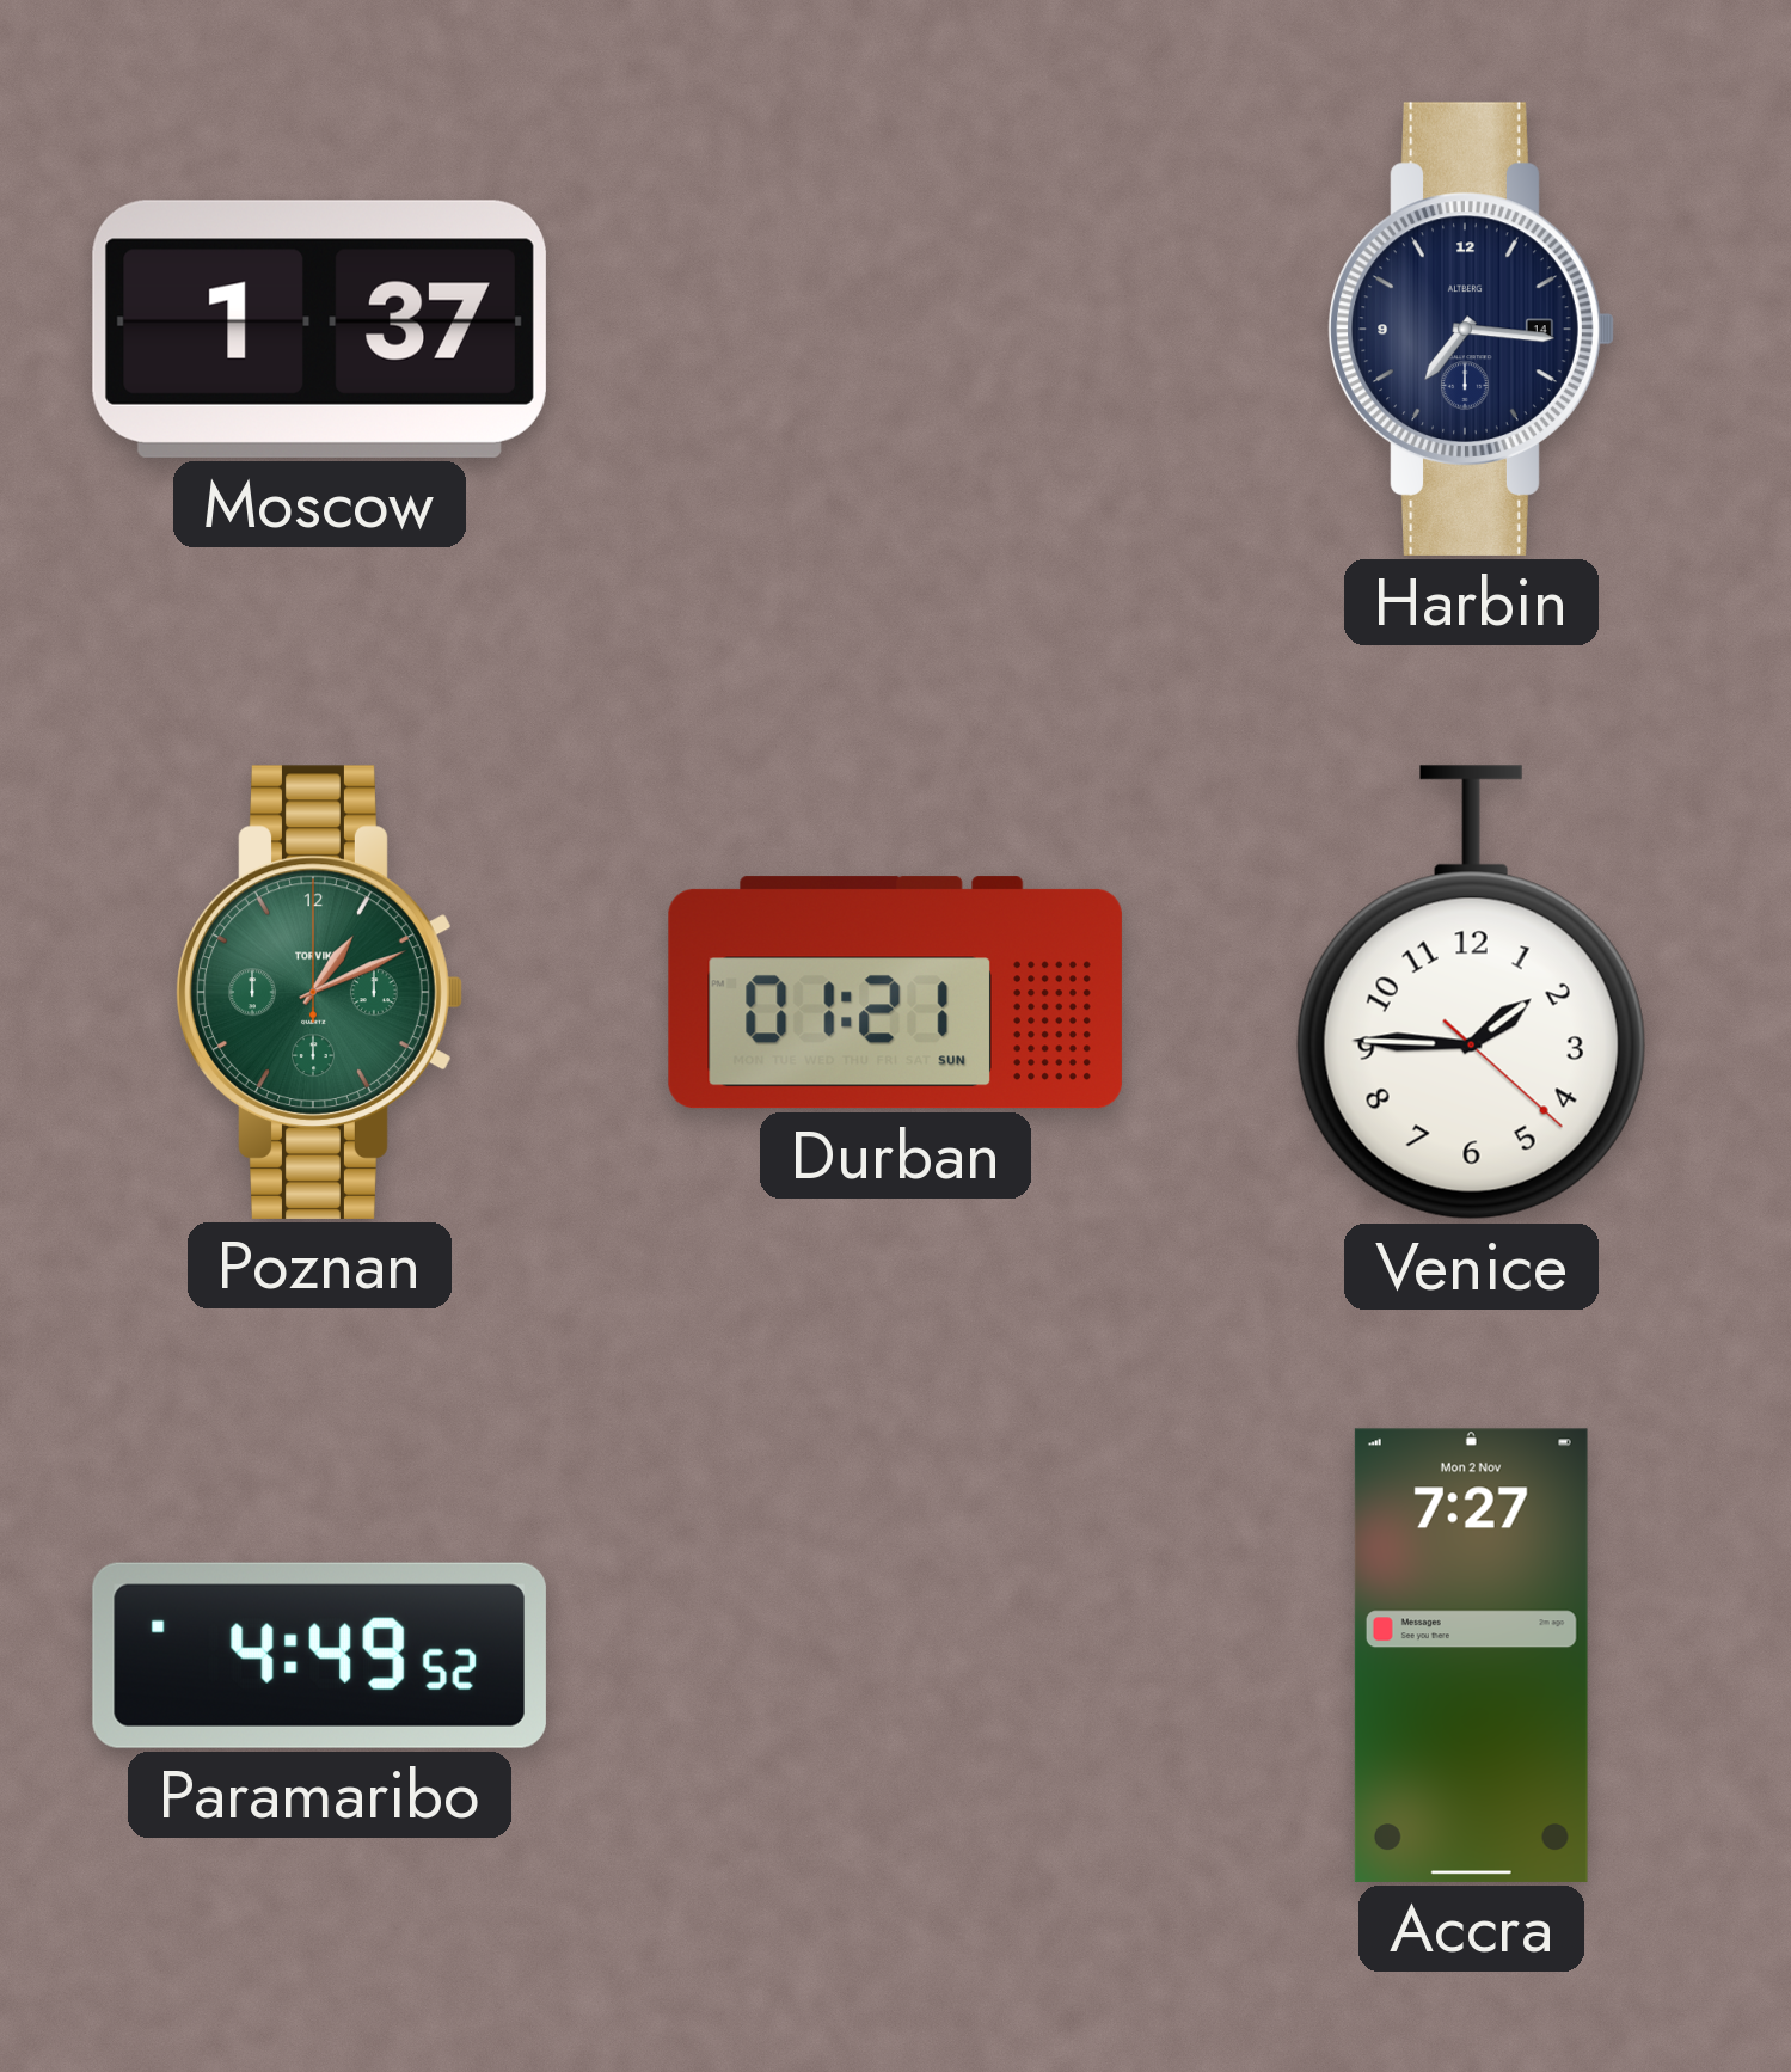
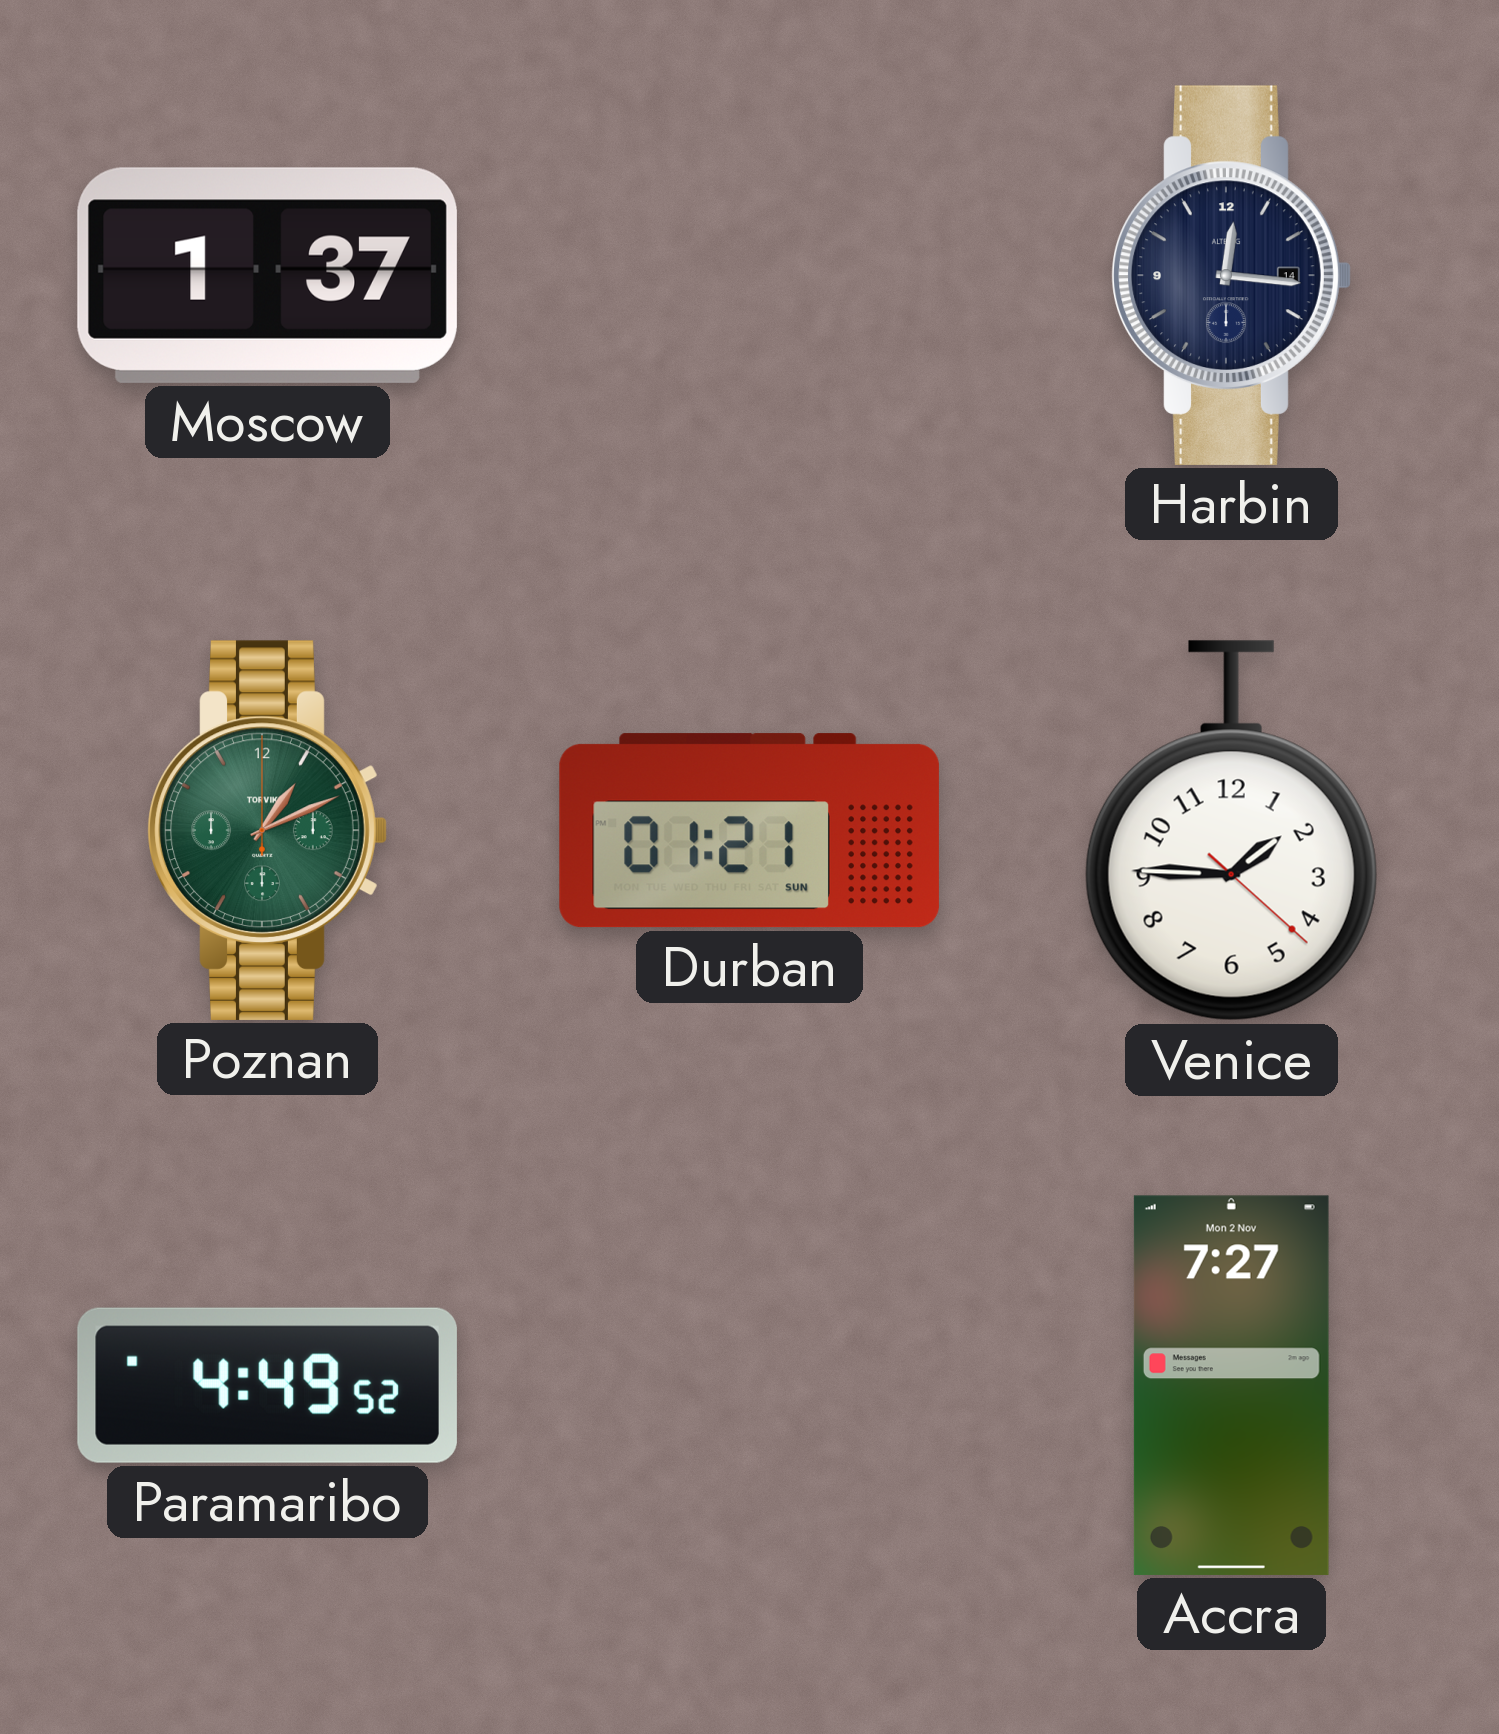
Harbin: 7:16 -> 12:16
